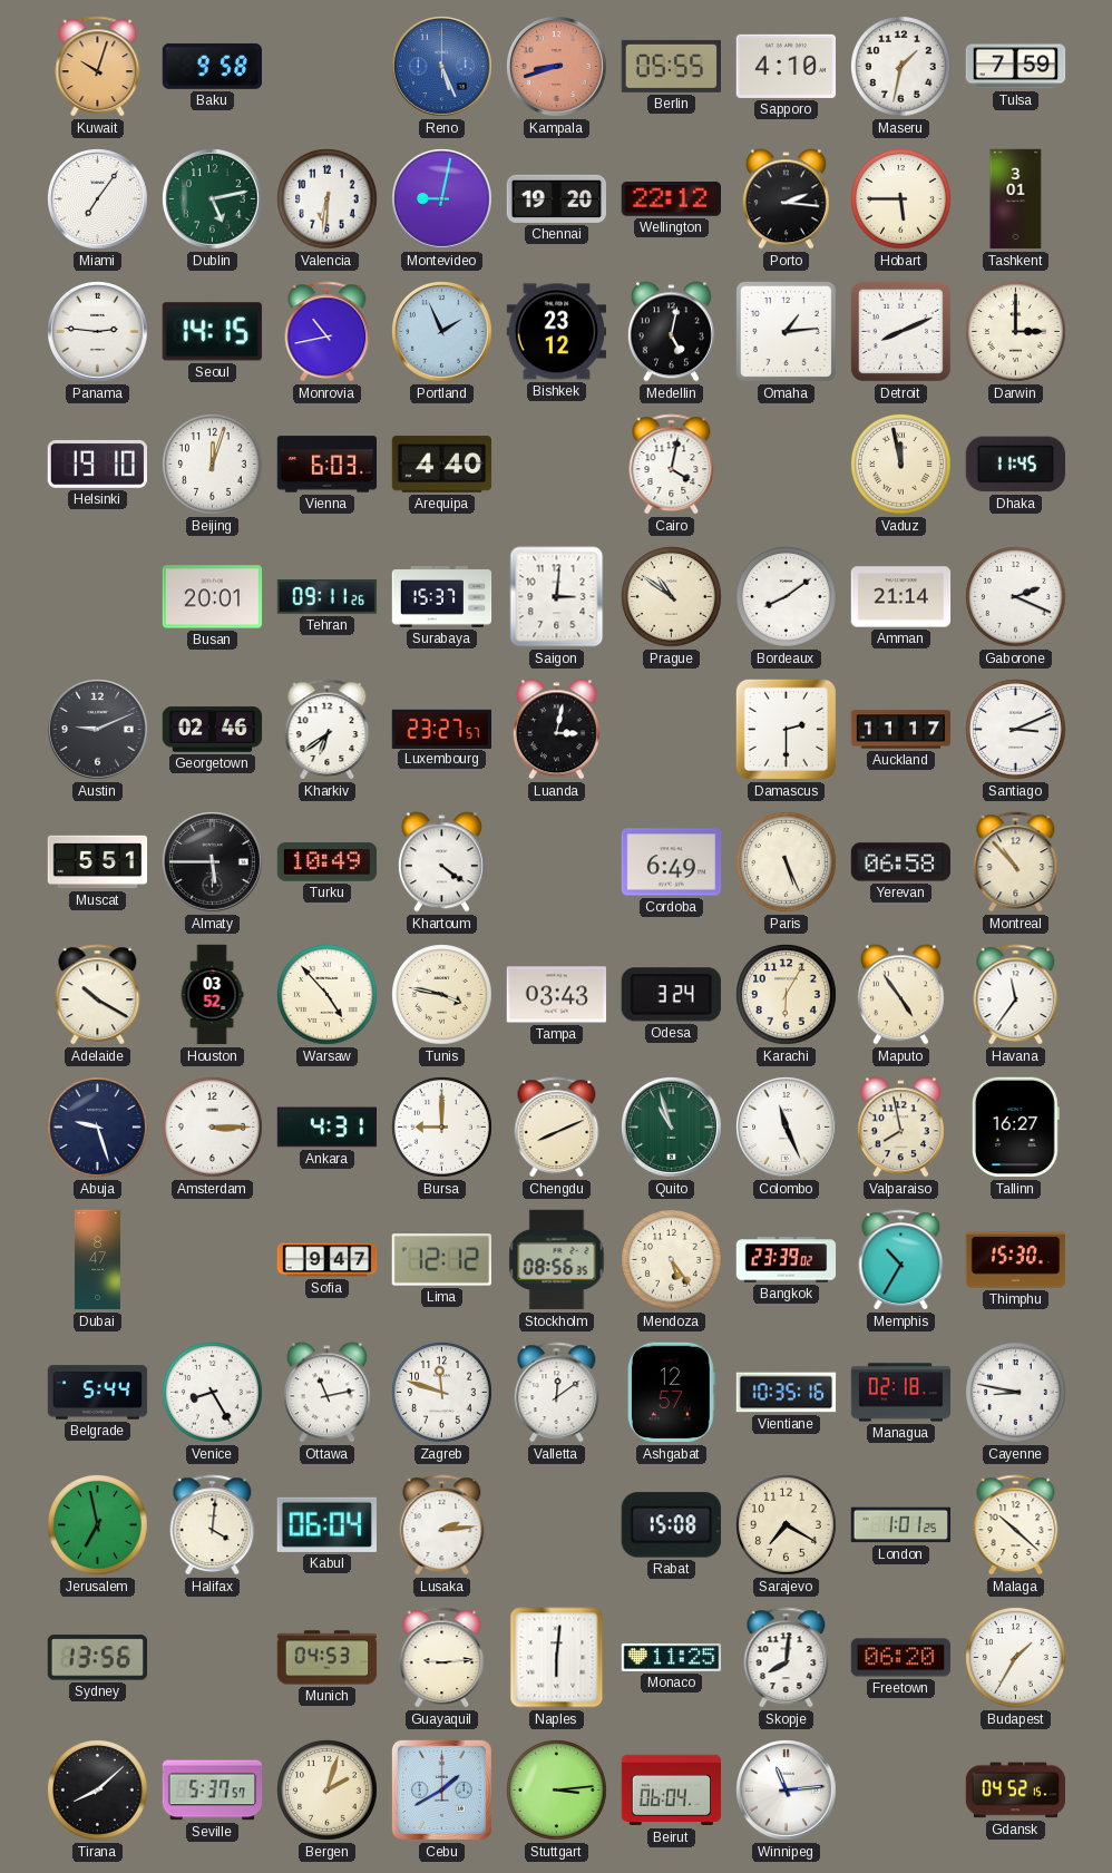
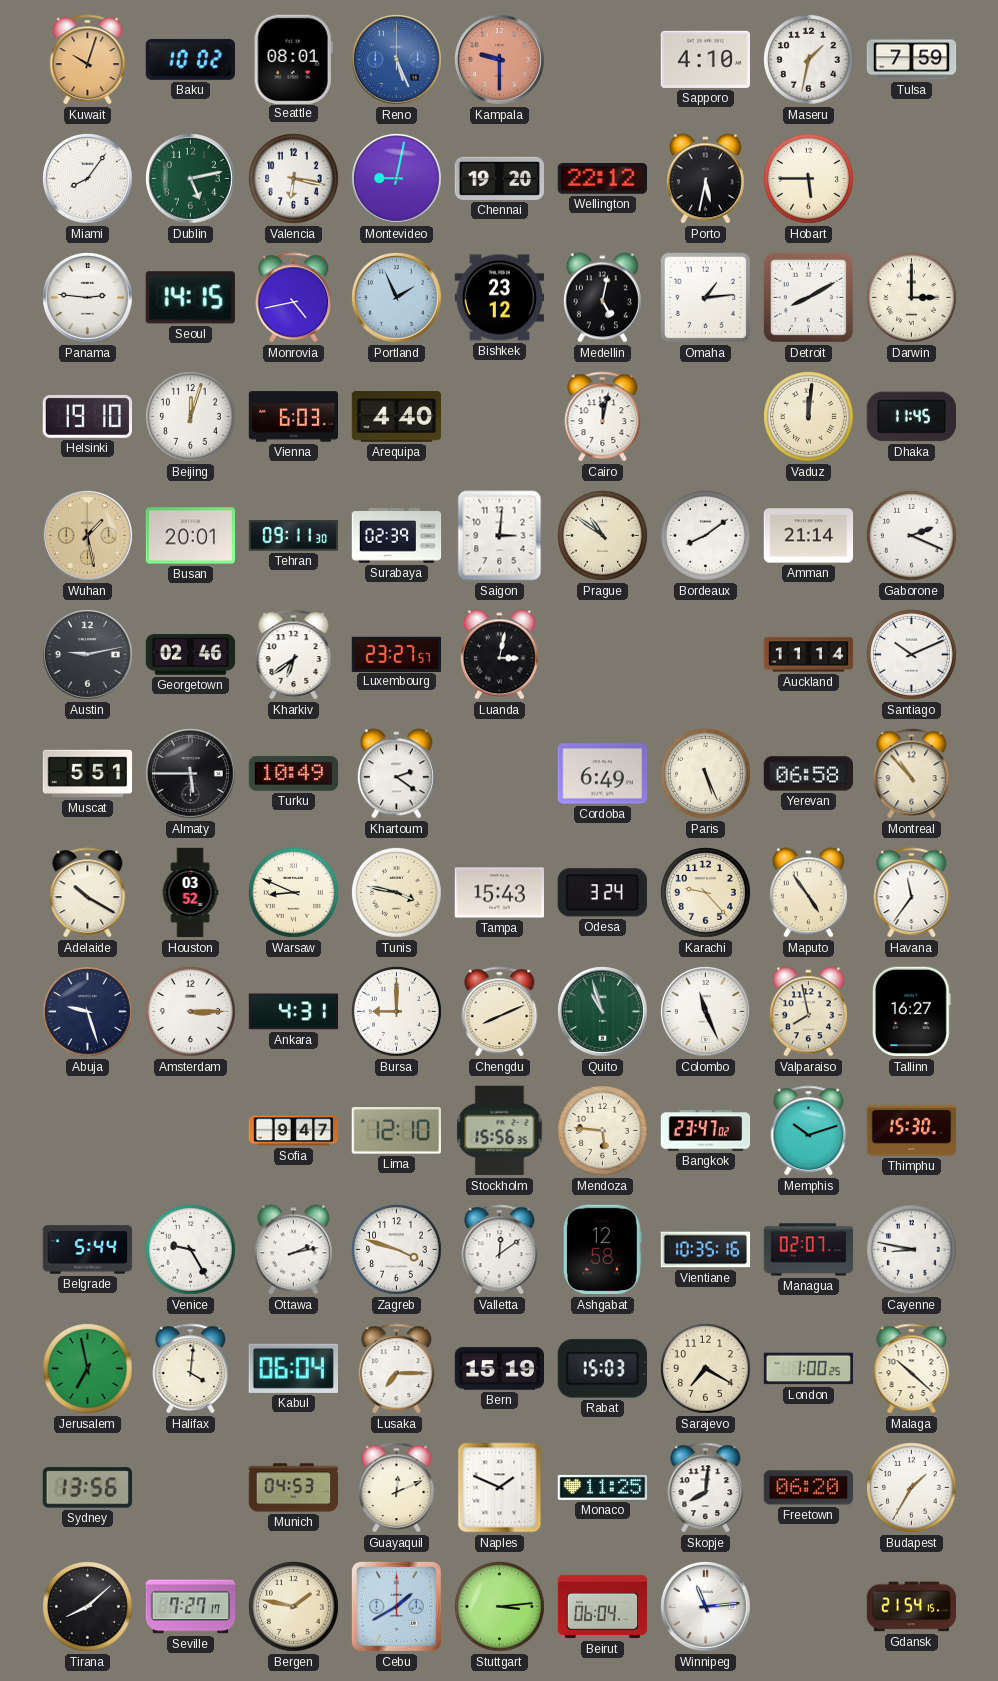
Baku: 9:58 -> 10:02
Seattle: none -> 08:01
Kampala: 8:42 -> 9:30
Berlin: 05:55 -> none
Miami: 7:06 -> 8:06
Valencia: 6:31 -> 6:17
Porto: 2:16 -> 5:32
Tashkent: 3:01 -> none
Monrovia: 10:43 -> 4:43
Detroit: 8:11 -> 8:10
Cairo: 4:02 -> 12:02
Vaduz: 11:58 -> 12:01
Wuhan: none -> 1:28
Tehran: 09:11:26 -> 09:11:30
Surabaya: 15:37 -> 02:39
Austin: 9:11 -> 9:13
Damascus: 2:30 -> none
Auckland: 11:17 -> 11:14
Santiago: 3:11 -> 10:11
Khartoum: 4:21 -> 2:21
Warsaw: 4:53 -> 8:49
Tampa: 03:43 -> 15:43
Karachi: 6:05 -> 9:23
Dubai: 8:47 -> none
Lima: 12:12 -> 12:10
Stockholm: 08:56 -> 15:56
Mendoza: 5:24 -> 5:46
Bangkok: 23:39 -> 23:47
Memphis: 10:35 -> 10:12
Venice: 8:25 -> 9:25
Ottawa: 11:13 -> 2:13
Zagreb: 11:48 -> 3:48
Ashgabat: 12:57 -> 12:58
Managua: 02:18 -> 02:07
Lusaka: 2:14 -> 7:15
Bern: none -> 15:19
Rabat: 15:08 -> 15:03
London: 1:01 -> 1:00
Guayaquil: 9:14 -> 12:11
Naples: 6:01 -> 1:49
Seville: 5:37 -> 7:27
Bergen: 2:03 -> 1:47
Gdansk: 04:52 -> 21:54
